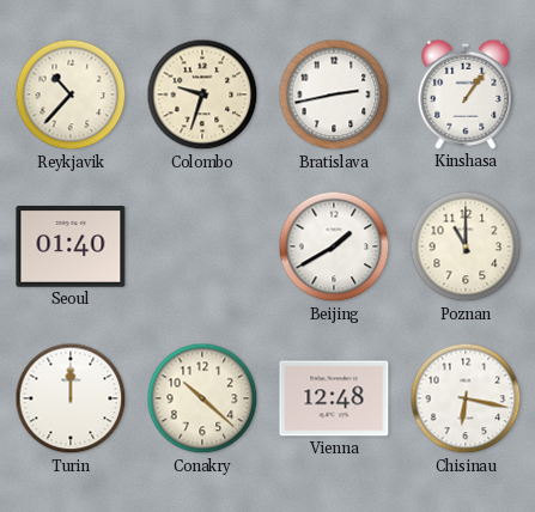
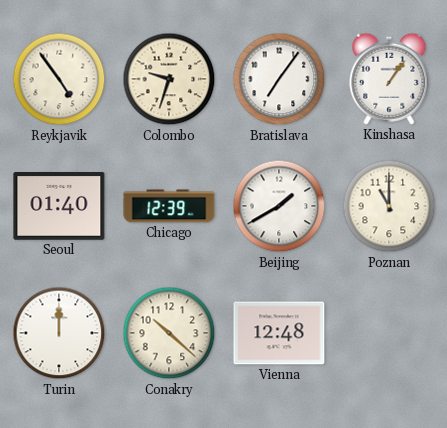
Reykjavik: 10:37 -> 4:54
Bratislava: 2:43 -> 7:06
Chicago: none -> 12:39
Chisinau: 6:17 -> none
